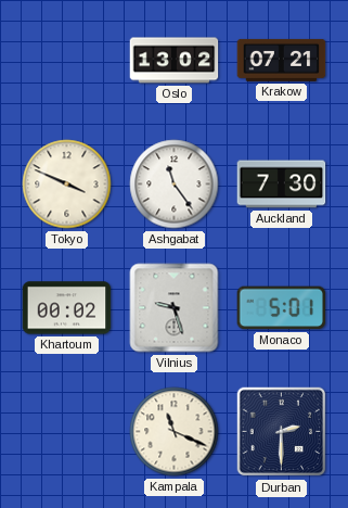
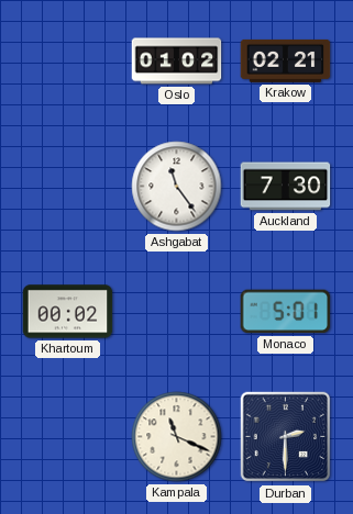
Oslo: 13:02 -> 01:02
Krakow: 07:21 -> 02:21
Tokyo: 3:49 -> none
Vilnius: 9:27 -> none
